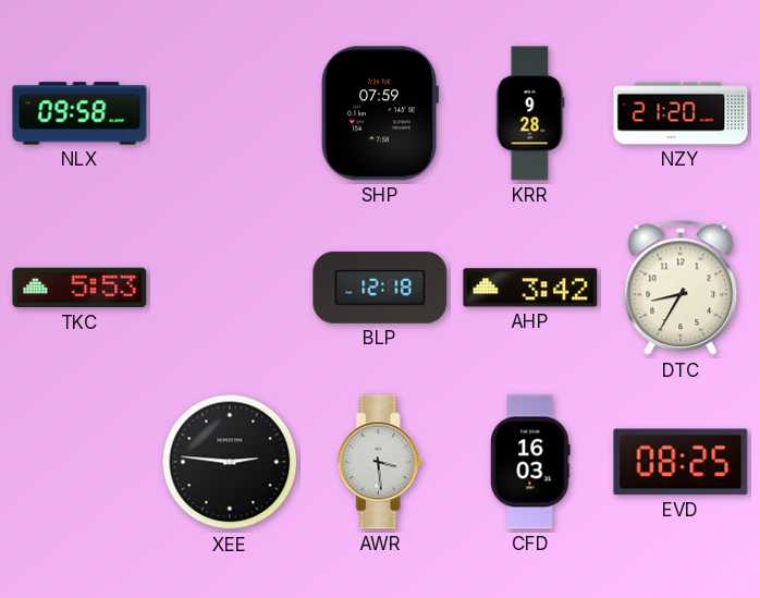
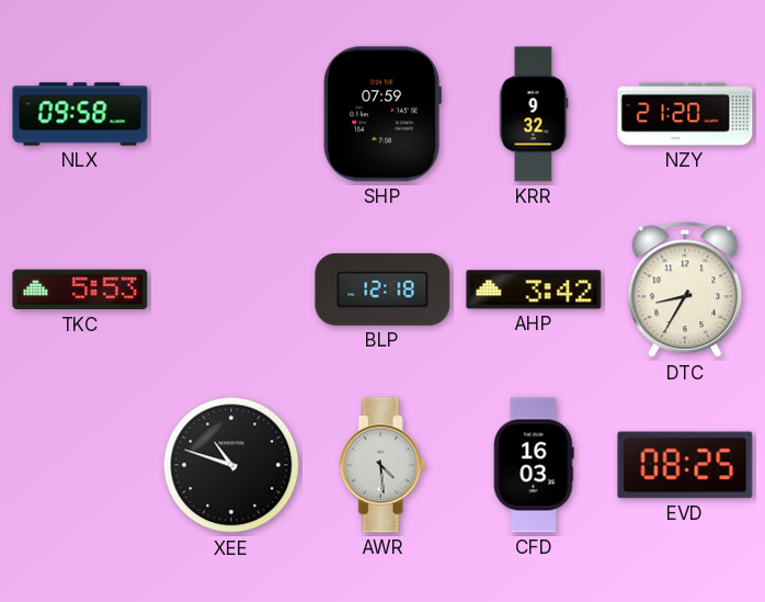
KRR: 9:28 -> 9:32
XEE: 2:46 -> 10:48
AWR: 3:29 -> 4:29
